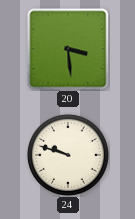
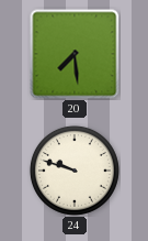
20: 3:29 -> 7:29
